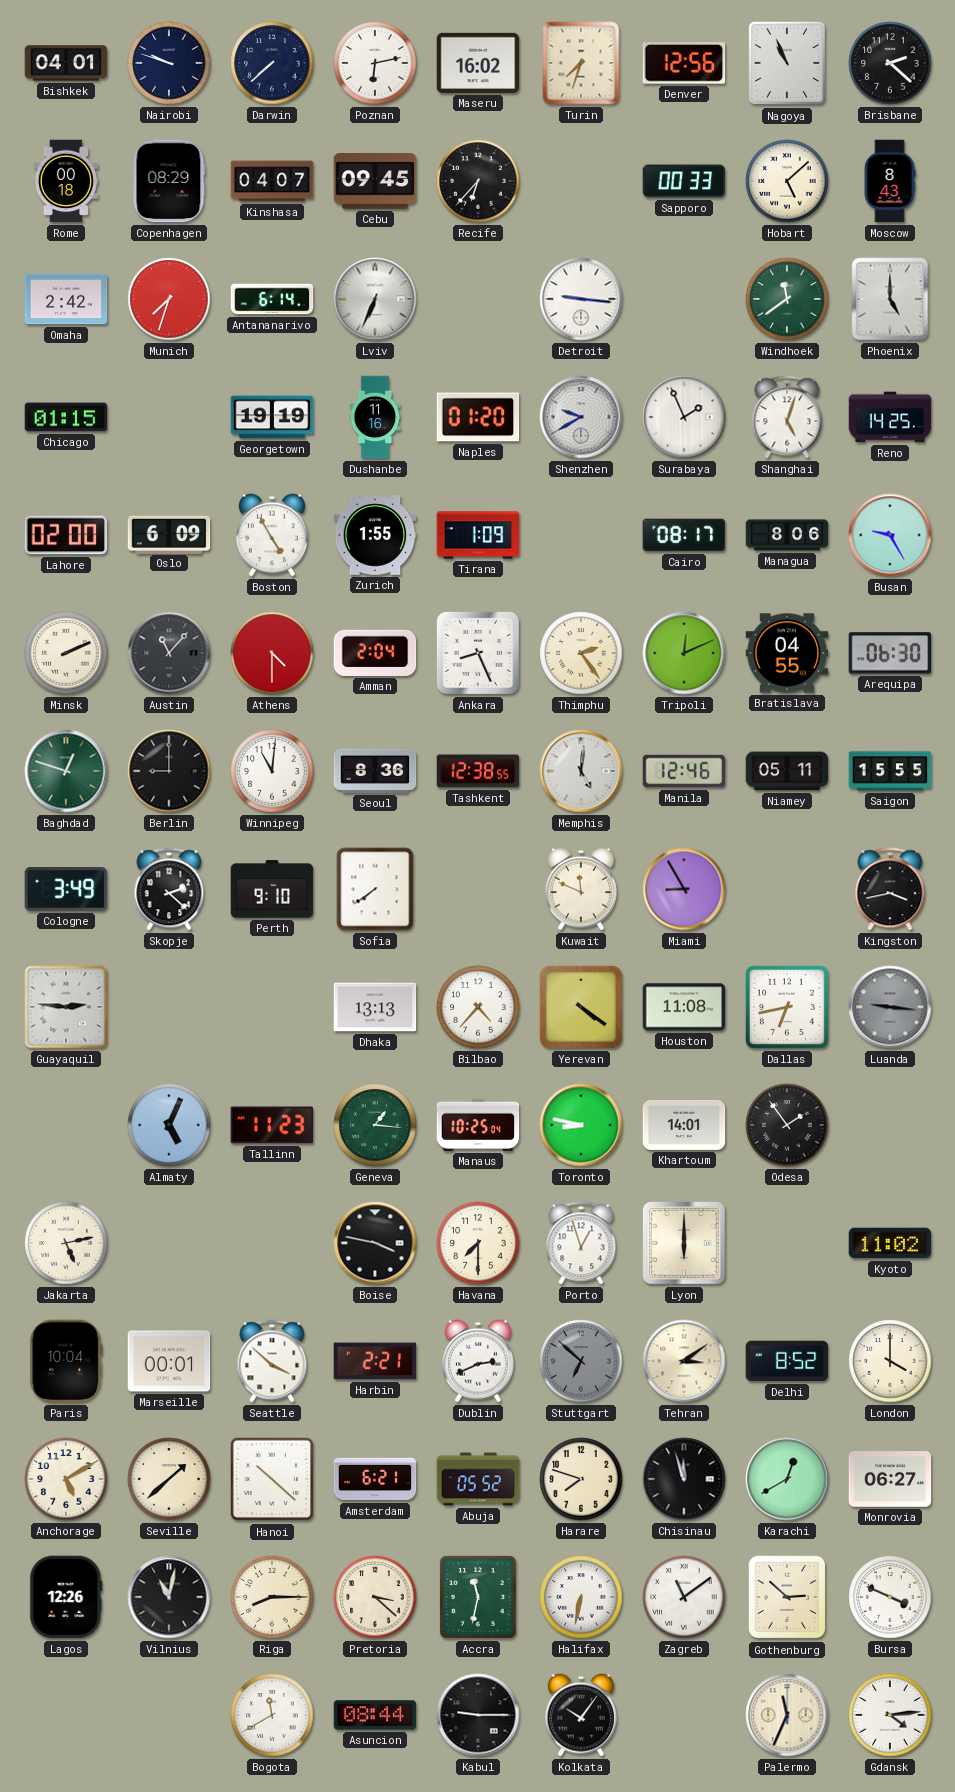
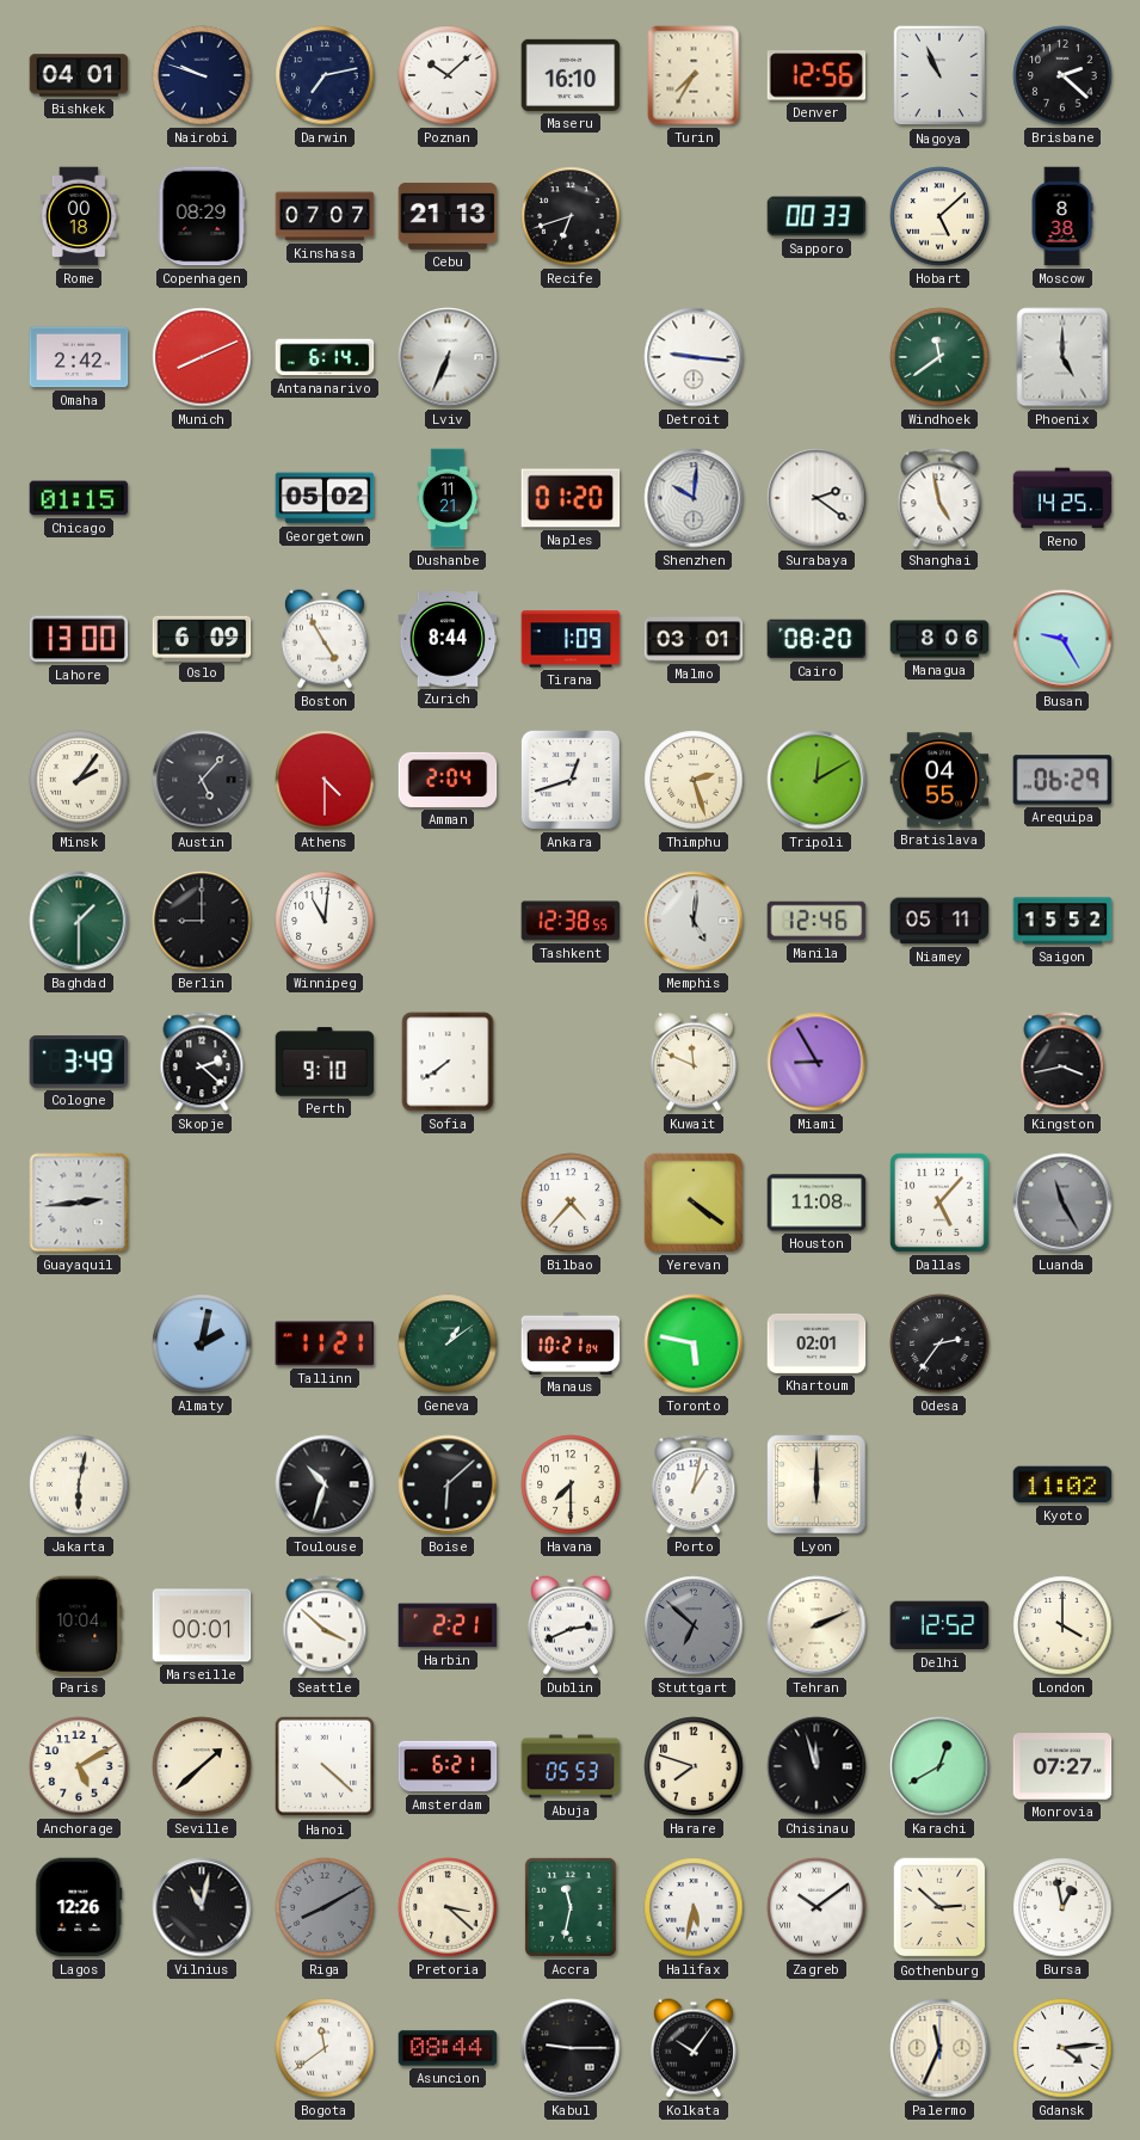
Darwin: 7:38 -> 7:13
Poznan: 6:13 -> 10:08
Maseru: 16:02 -> 16:10
Turin: 7:33 -> 7:35
Kinshasa: 04:07 -> 07:07
Cebu: 09:45 -> 21:13
Recife: 6:37 -> 6:42
Moscow: 8:43 -> 8:38
Munich: 7:33 -> 8:11
Georgetown: 19:19 -> 05:02
Dushanbe: 11:16 -> 11:21
Shenzhen: 9:40 -> 10:01
Surabaya: 1:56 -> 2:21
Shanghai: 5:03 -> 4:58
Lahore: 02:00 -> 13:00
Zurich: 1:55 -> 8:44
Malmo: none -> 03:01
Cairo: 08:17 -> 08:20
Minsk: 2:11 -> 2:06
Austin: 11:07 -> 5:07
Ankara: 8:26 -> 12:42
Thimphu: 2:24 -> 2:27
Tripoli: 12:11 -> 12:10
Arequipa: 06:30 -> 06:29
Baghdad: 12:48 -> 1:30
Seoul: 8:36 -> none
Saigon: 15:55 -> 15:52
Guayaquil: 2:46 -> 2:44
Dhaka: 13:13 -> none
Dallas: 6:43 -> 5:07
Luanda: 9:16 -> 11:25
Almaty: 5:04 -> 2:02
Tallinn: 11:23 -> 11:21
Geneva: 1:16 -> 1:09
Manaus: 10:25 -> 10:21
Toronto: 8:47 -> 5:47
Khartoum: 14:01 -> 02:01
Odesa: 1:54 -> 2:36
Jakarta: 5:13 -> 6:02
Toulouse: none -> 10:33
Boise: 3:47 -> 6:08
Porto: 12:57 -> 1:02
Tehran: 3:09 -> 2:11
Delhi: 8:52 -> 12:52
Hanoi: 10:22 -> 4:22
Abuja: 05:52 -> 05:53
Monrovia: 06:27 -> 07:27
Riga: 8:15 -> 8:10
Riga dial: cream -> grey
Halifax: 6:32 -> 5:32
Zagreb: 11:09 -> 10:09
Bursa: 3:49 -> 12:58
Bogota: 11:40 -> 11:39
